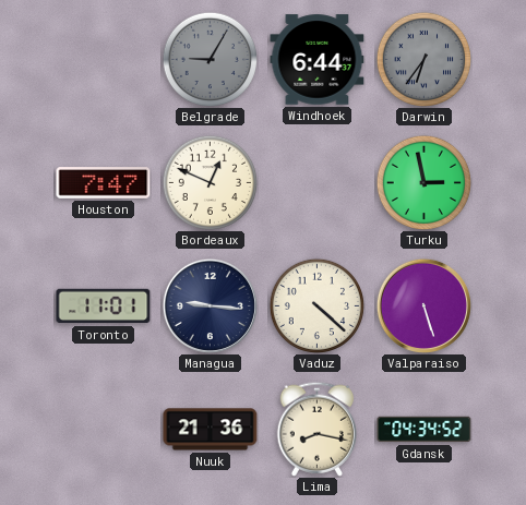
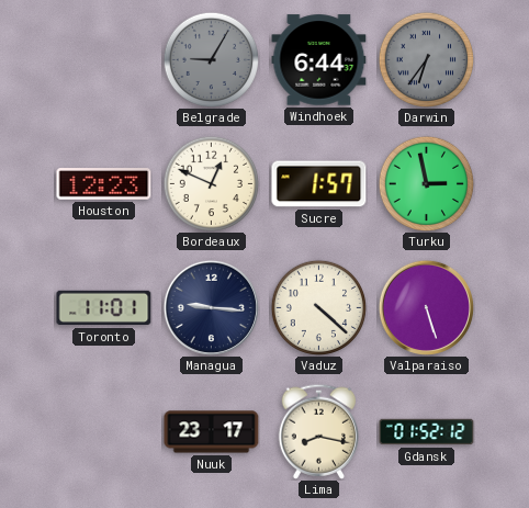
Houston: 7:47 -> 12:23
Sucre: none -> 1:57
Nuuk: 21:36 -> 23:17
Gdansk: 04:34 -> 01:52
